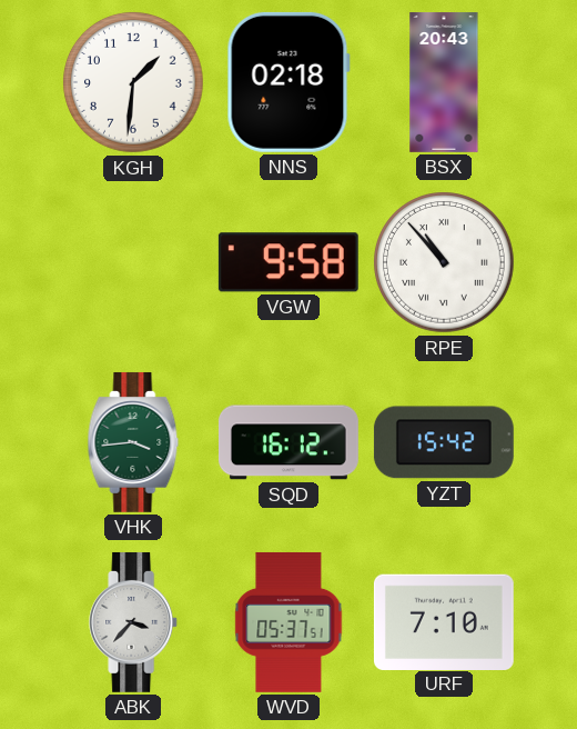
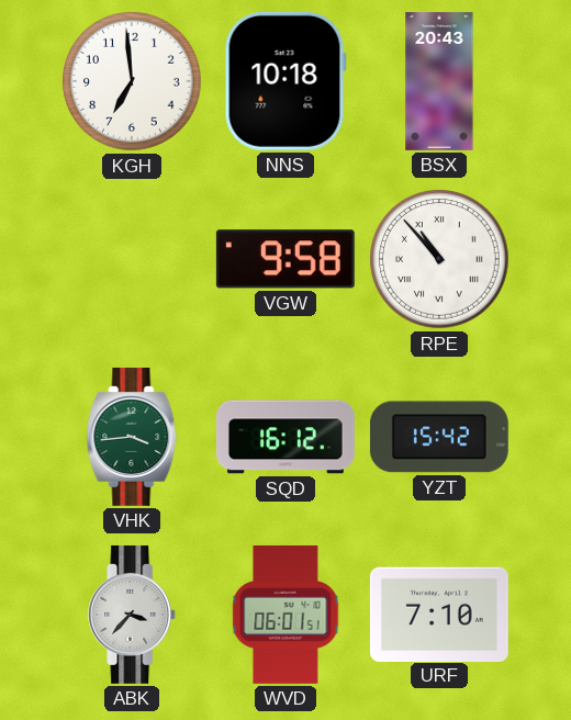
KGH: 1:31 -> 6:59
NNS: 02:18 -> 10:18
WVD: 05:37 -> 06:01
